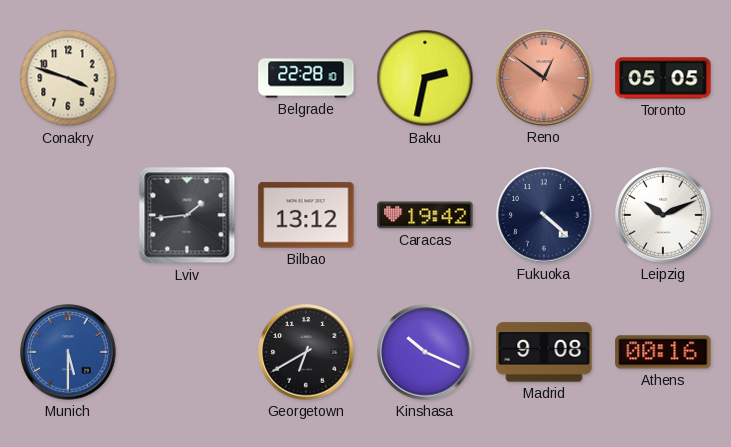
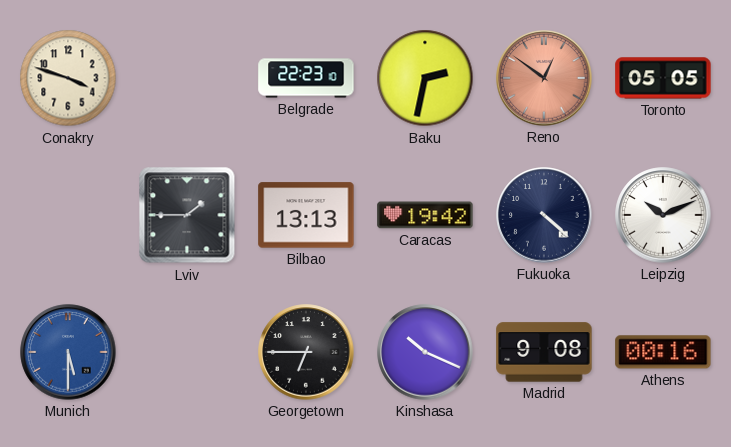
Belgrade: 22:28 -> 22:23
Lviv: 1:44 -> 1:45
Bilbao: 13:12 -> 13:13
Georgetown: 6:40 -> 6:45
